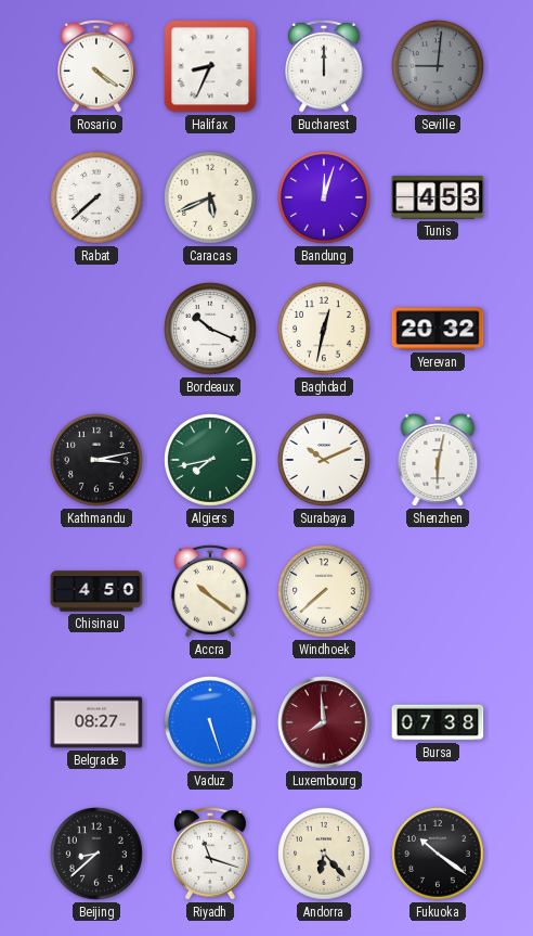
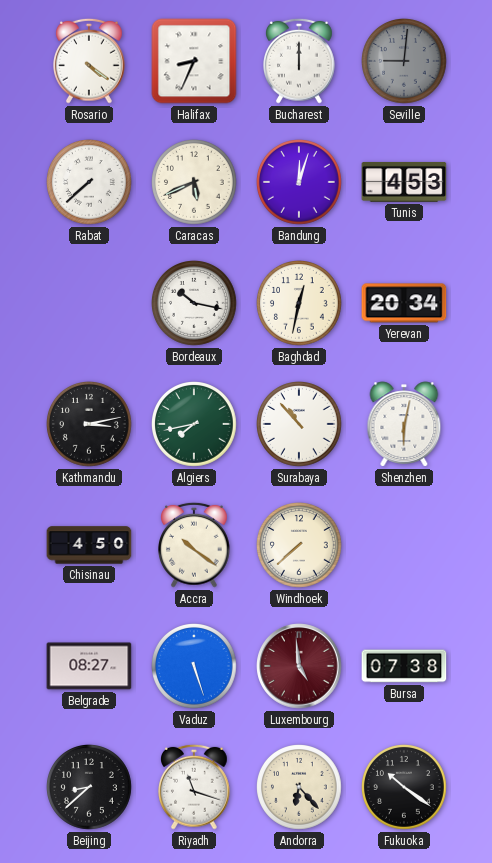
Bordeaux: 10:19 -> 10:17
Yerevan: 20:32 -> 20:34
Surabaya: 10:11 -> 10:53
Luxembourg: 7:59 -> 4:59
